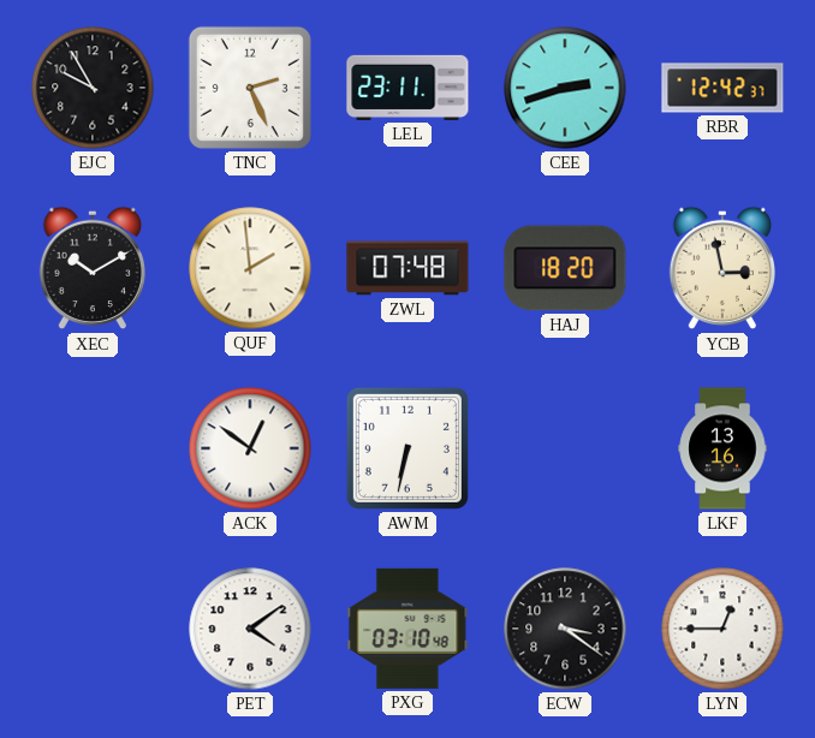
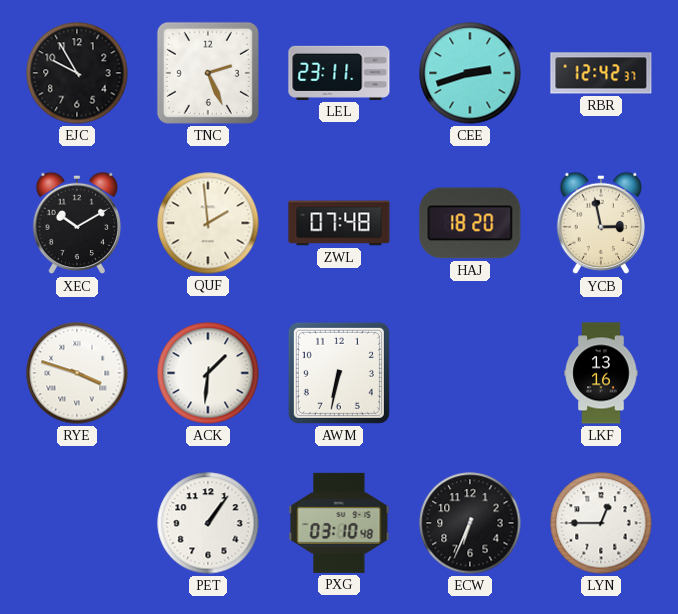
RYE: none -> 3:48
ACK: 12:51 -> 1:31
PET: 4:09 -> 1:06
ECW: 3:21 -> 6:34
